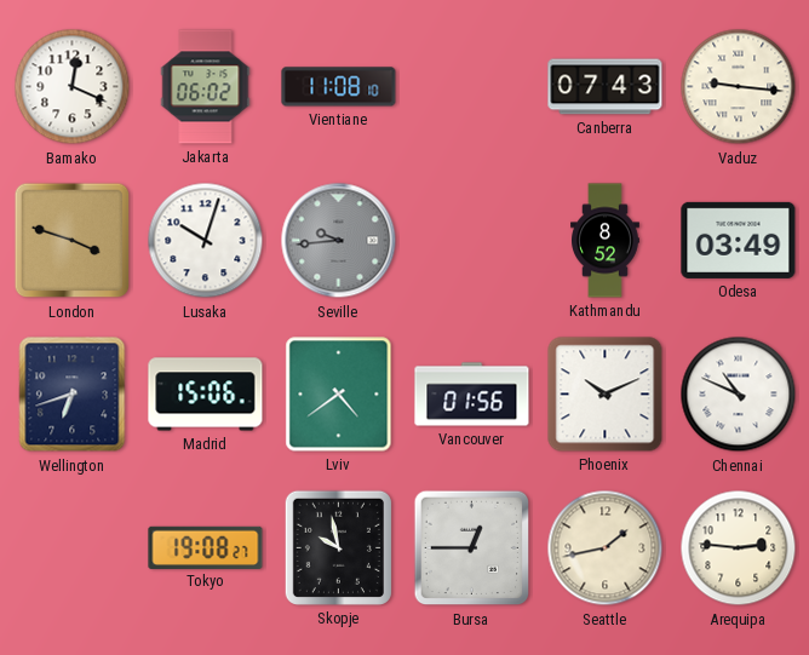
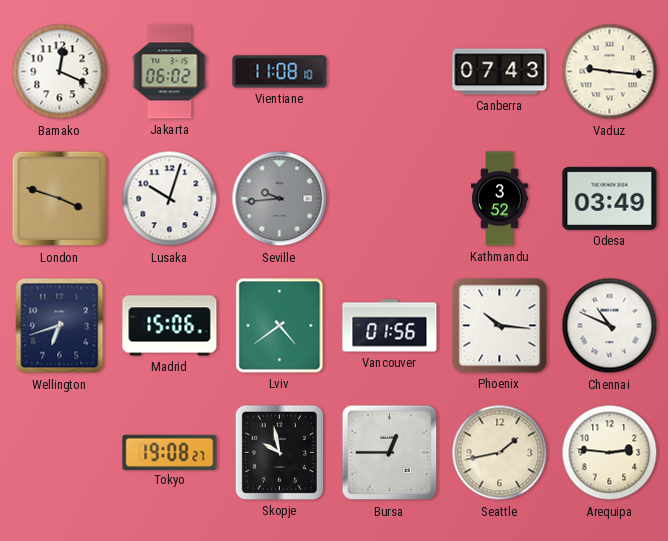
Kathmandu: 8:52 -> 3:52
Phoenix: 10:11 -> 10:16
